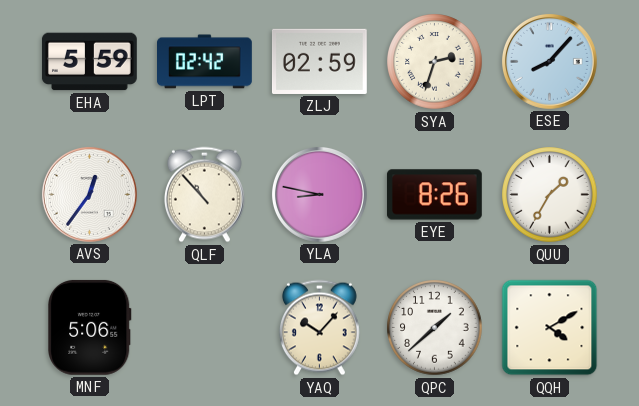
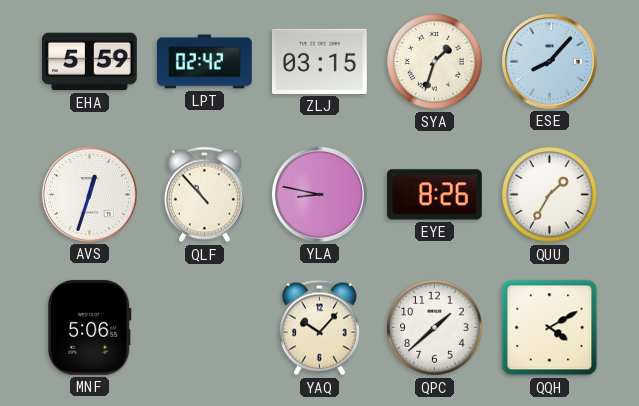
ZLJ: 02:59 -> 03:15
SYA: 2:33 -> 1:33
AVS: 12:36 -> 12:33
